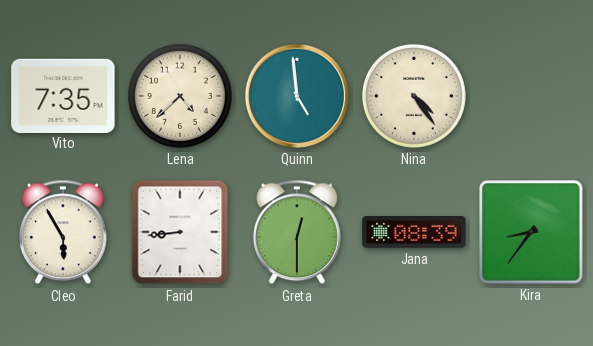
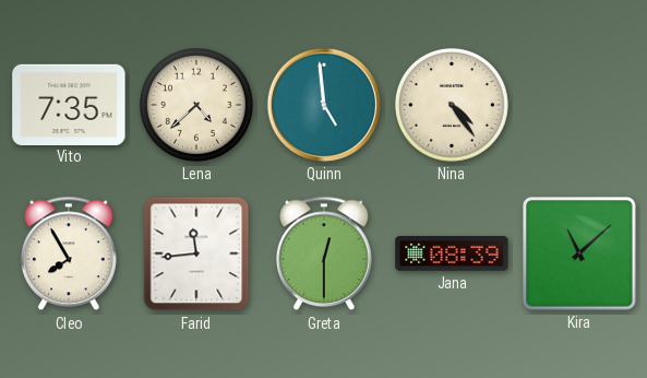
Cleo: 5:55 -> 7:55
Farid: 8:44 -> 11:44
Kira: 8:36 -> 11:08
